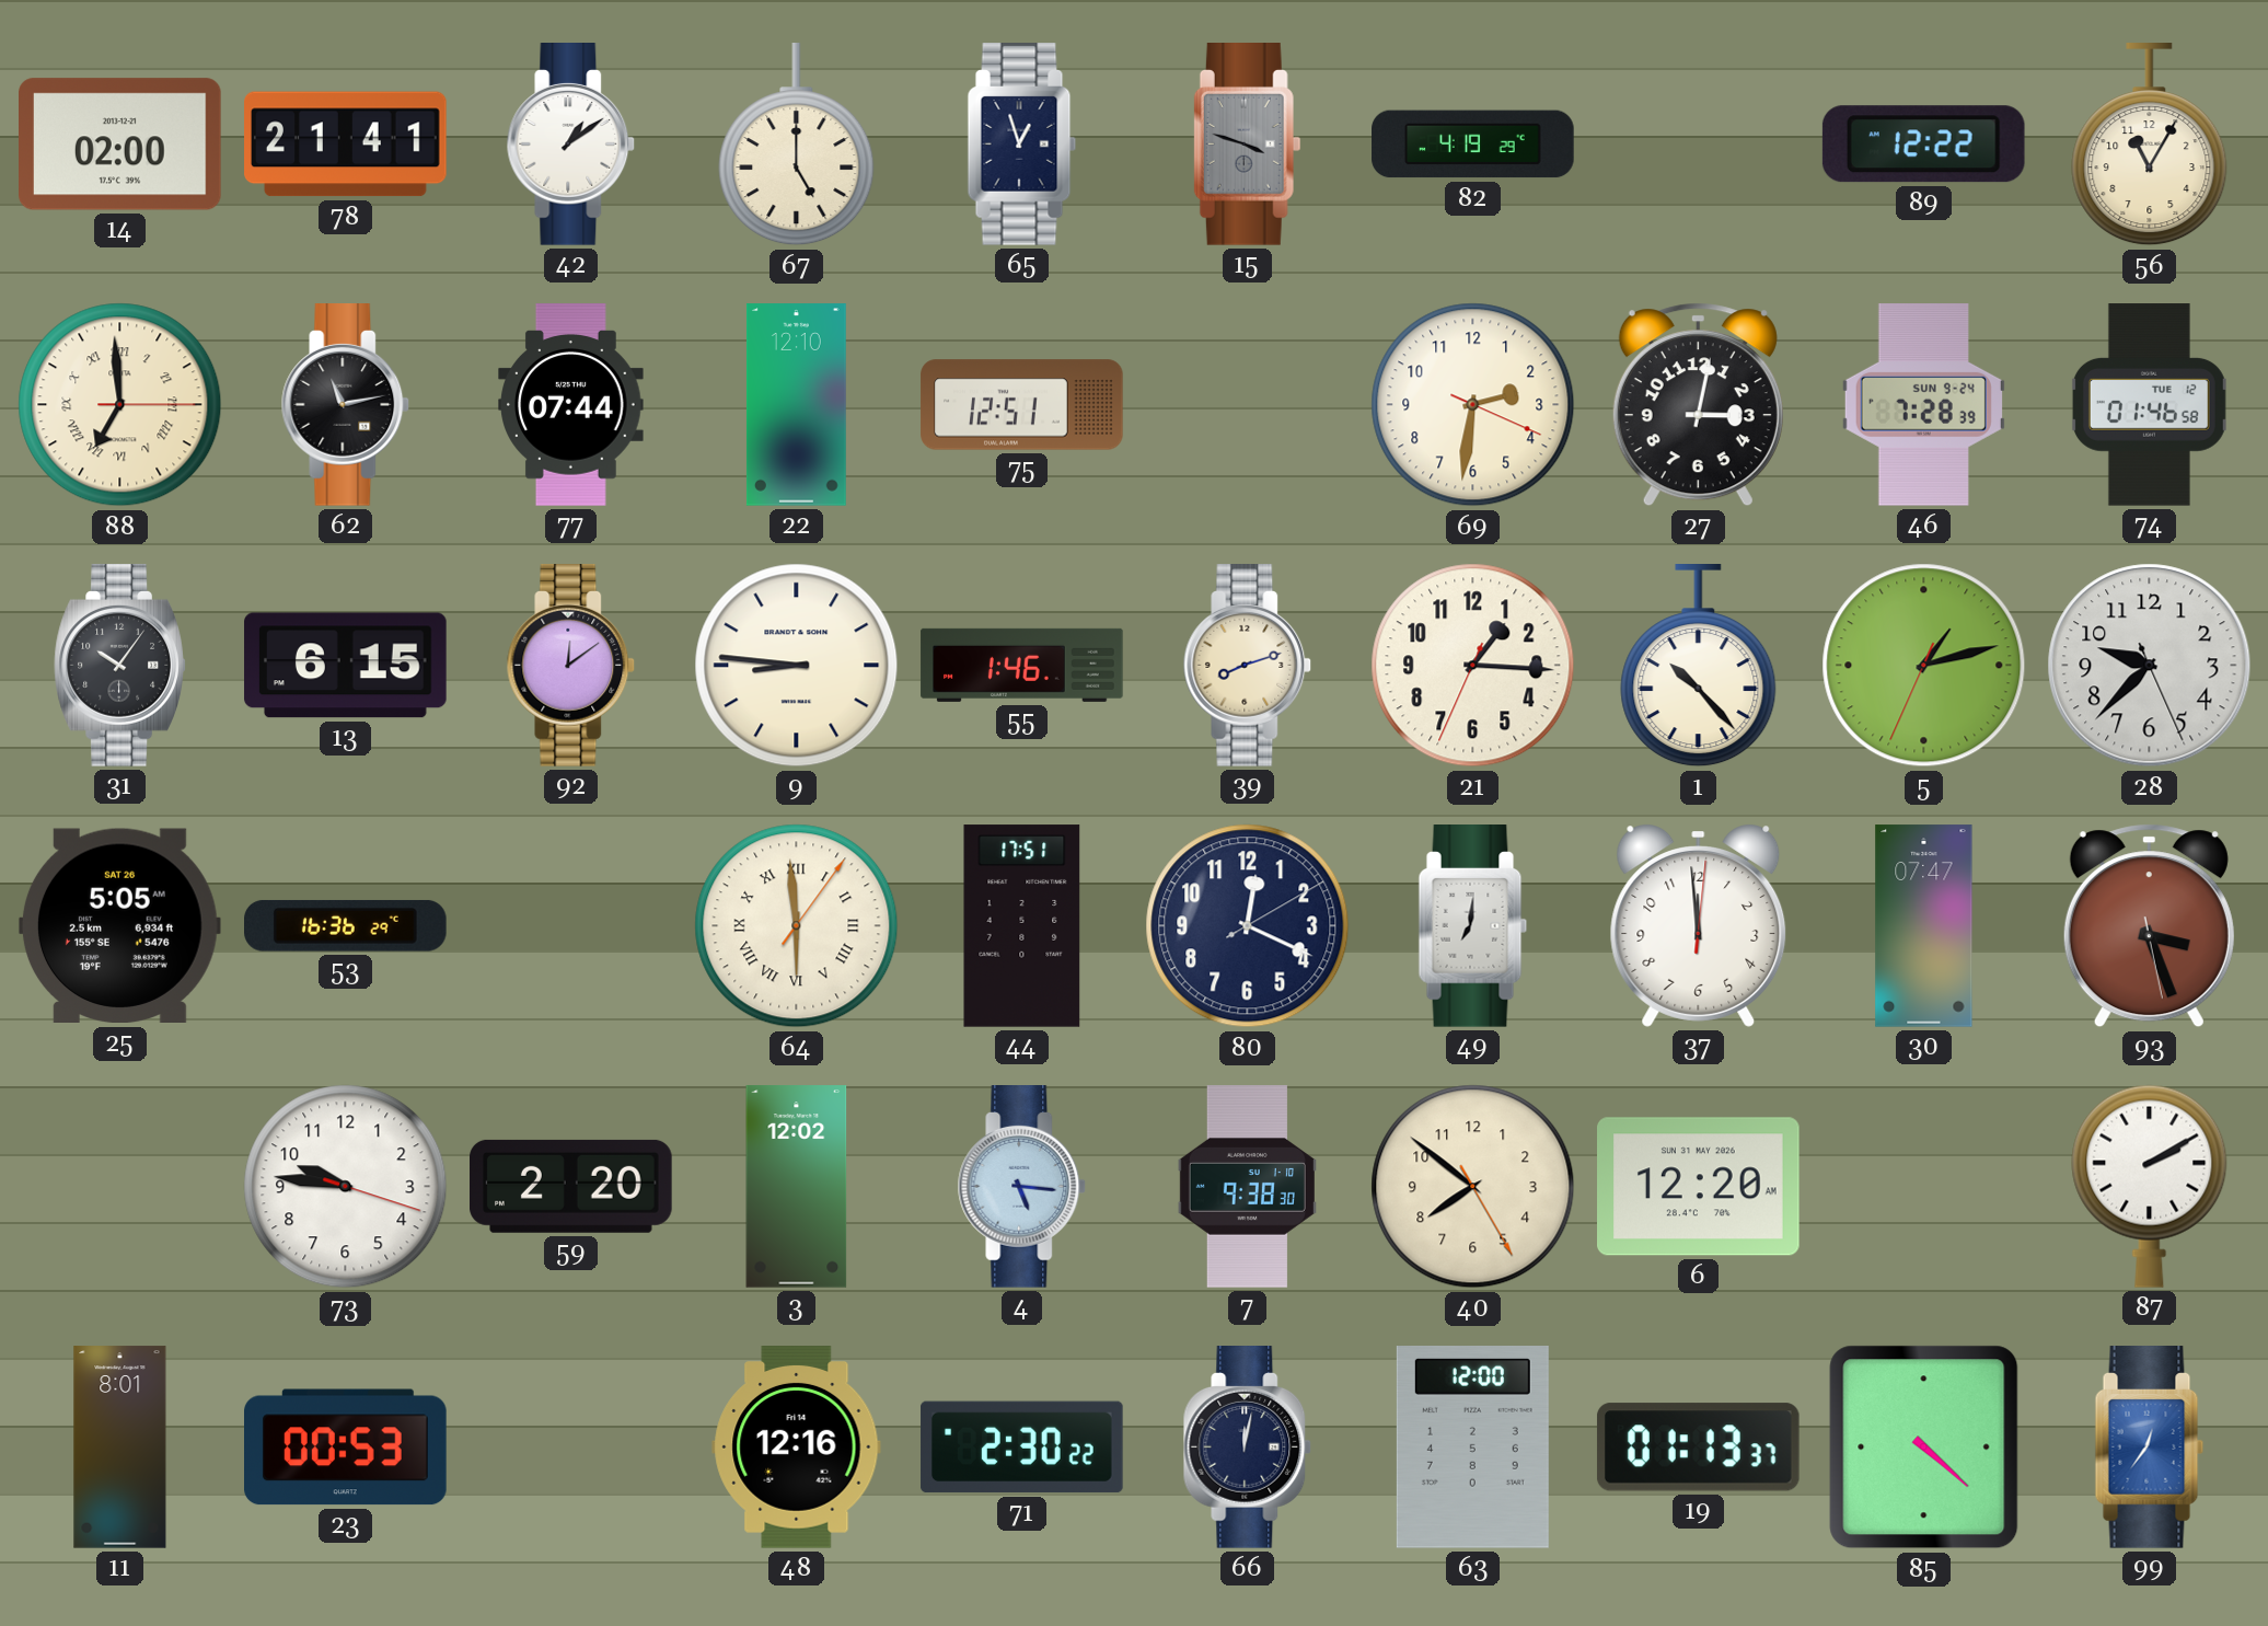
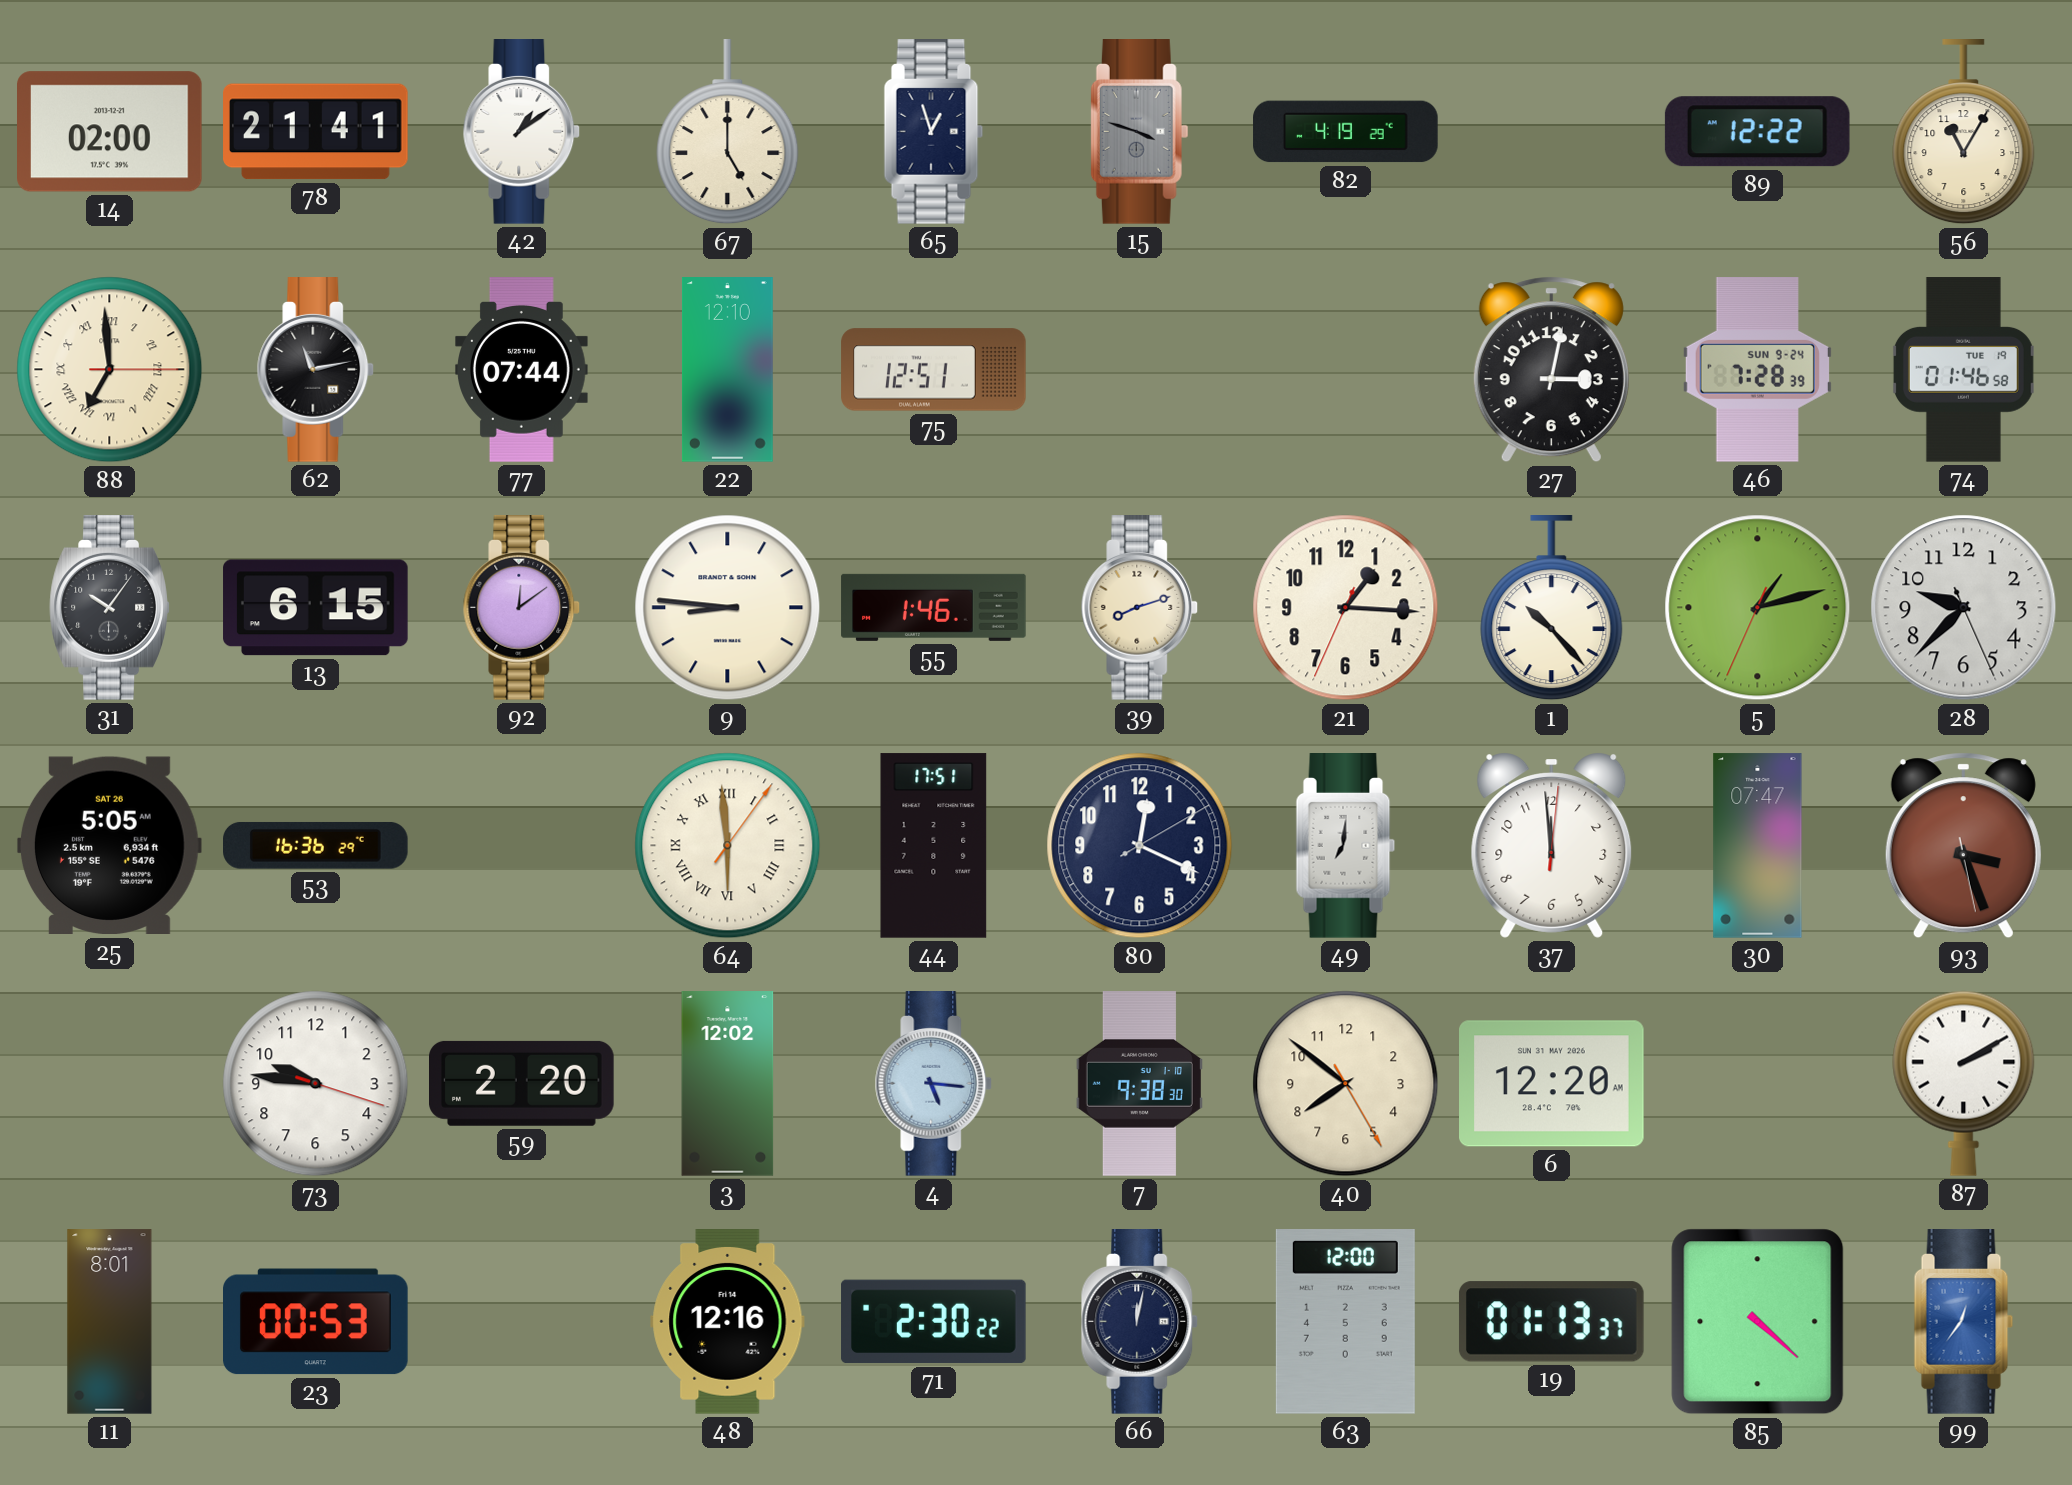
69: 2:31 -> none
74 date: TUE 12 -> TUE 19
